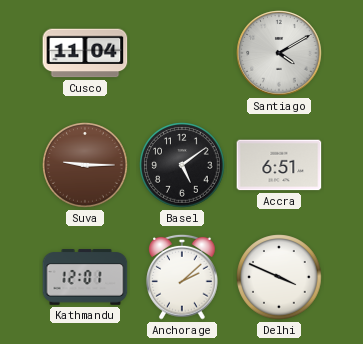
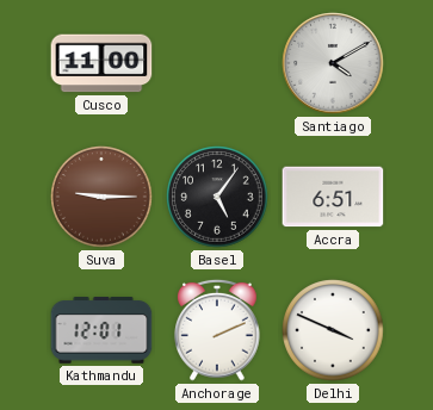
Cusco: 11:04 -> 11:00
Basel: 5:09 -> 5:06
Anchorage: 2:08 -> 2:11
